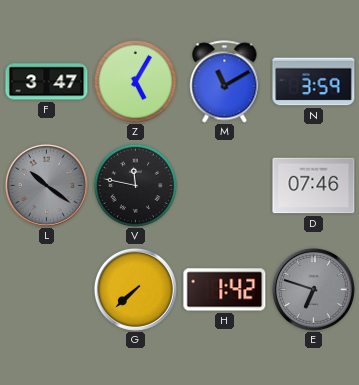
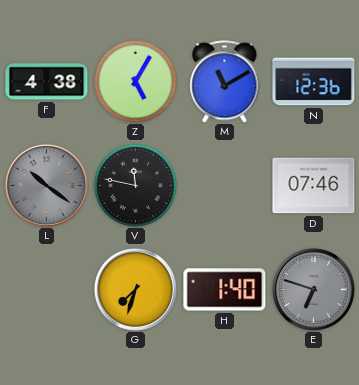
F: 3:47 -> 4:38
N: 3:59 -> 12:36
G: 7:38 -> 7:33
H: 1:42 -> 1:40
